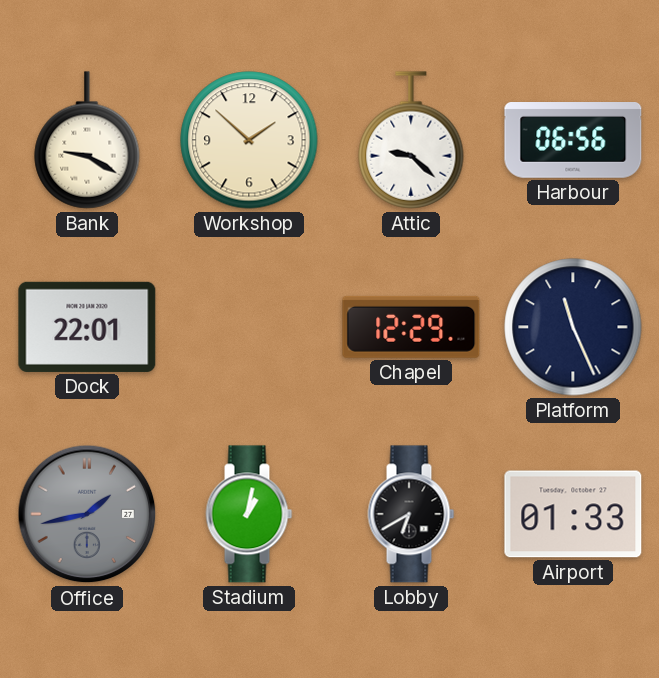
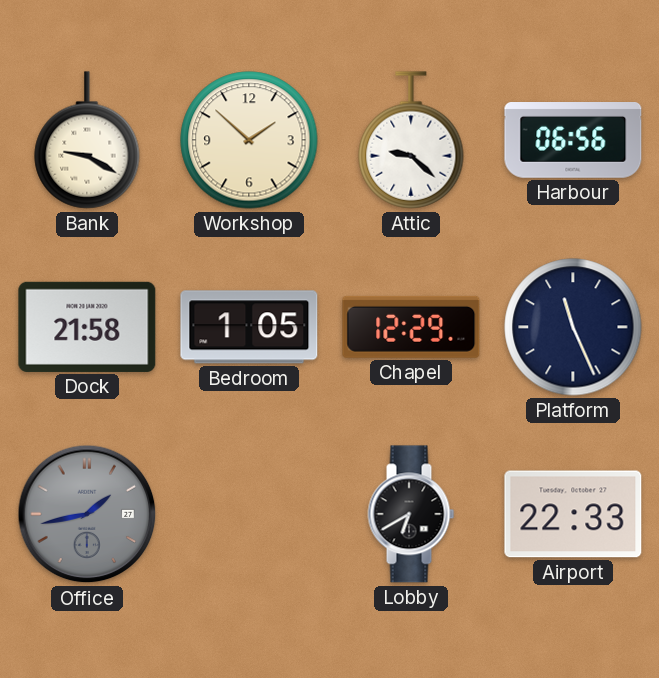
Dock: 22:01 -> 21:58
Bedroom: none -> 1:05
Stadium: 1:02 -> none
Airport: 01:33 -> 22:33
